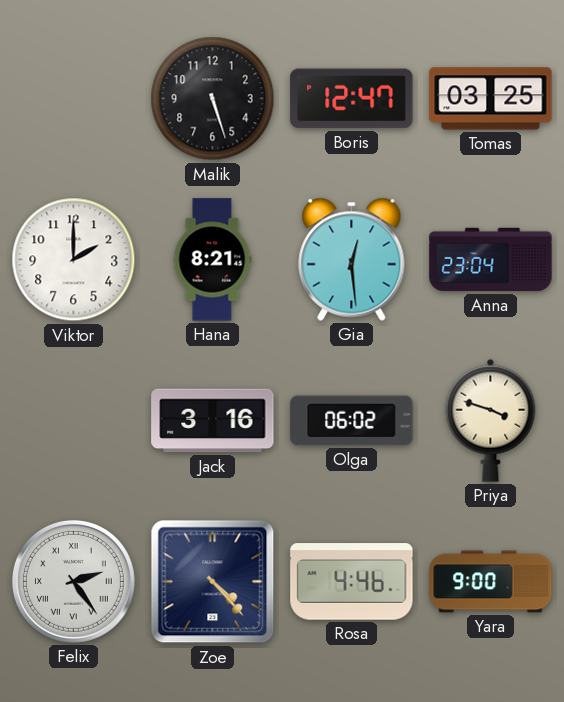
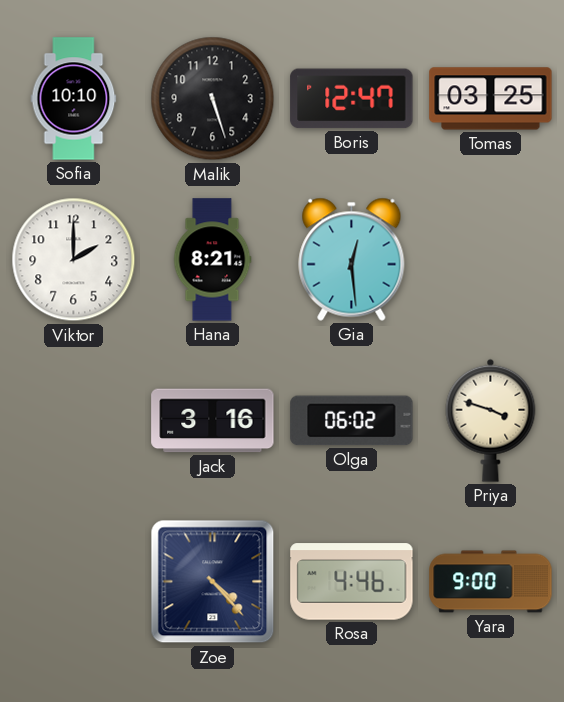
Sofia: none -> 10:10
Anna: 23:04 -> none
Felix: 2:24 -> none
